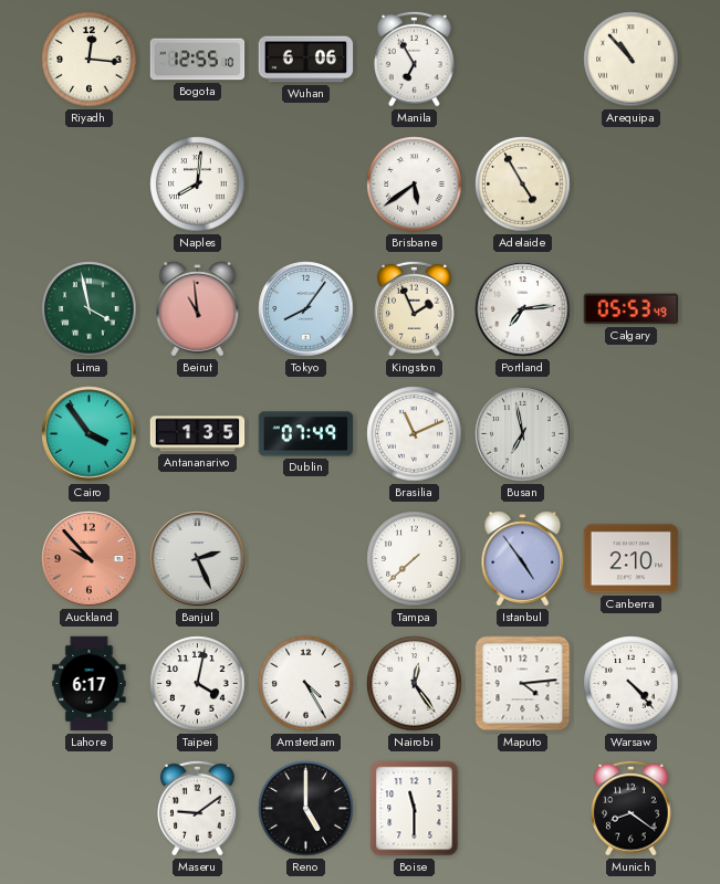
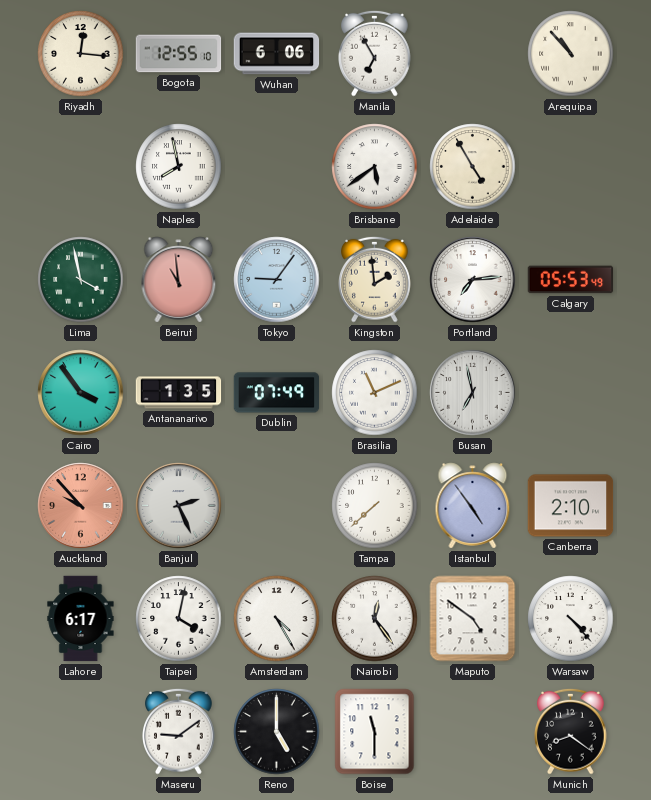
Naples: 8:01 -> 7:58
Tokyo: 8:06 -> 9:06
Kingston: 1:56 -> 1:59
Maputo: 4:14 -> 4:51
